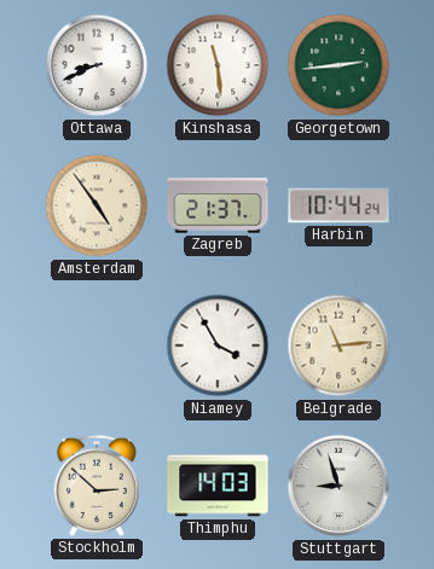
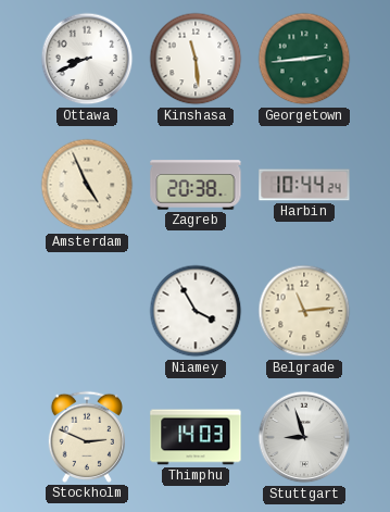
Amsterdam: 4:54 -> 4:56
Zagreb: 21:37 -> 20:38
Stockholm: 2:52 -> 2:49
